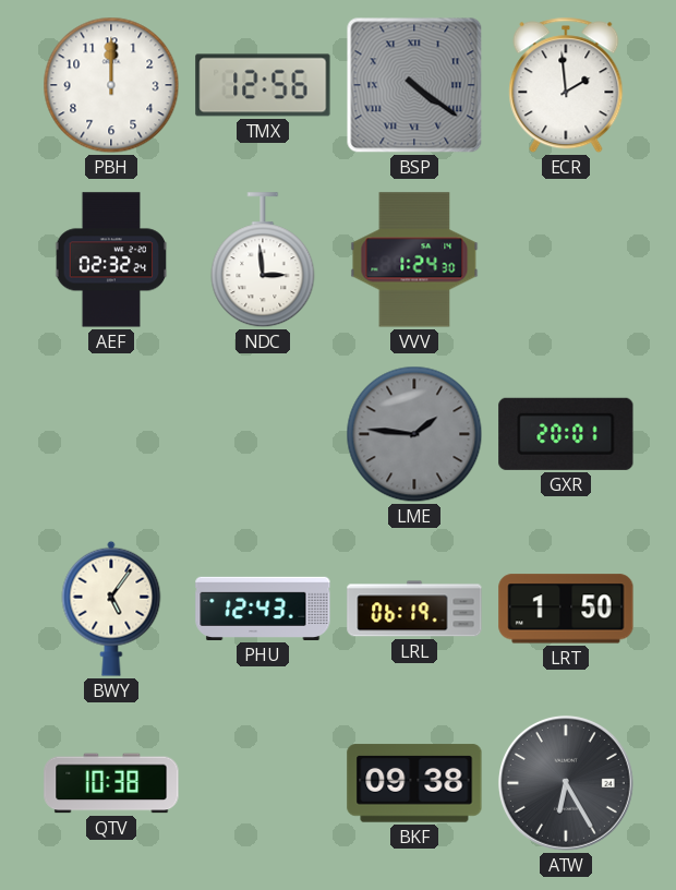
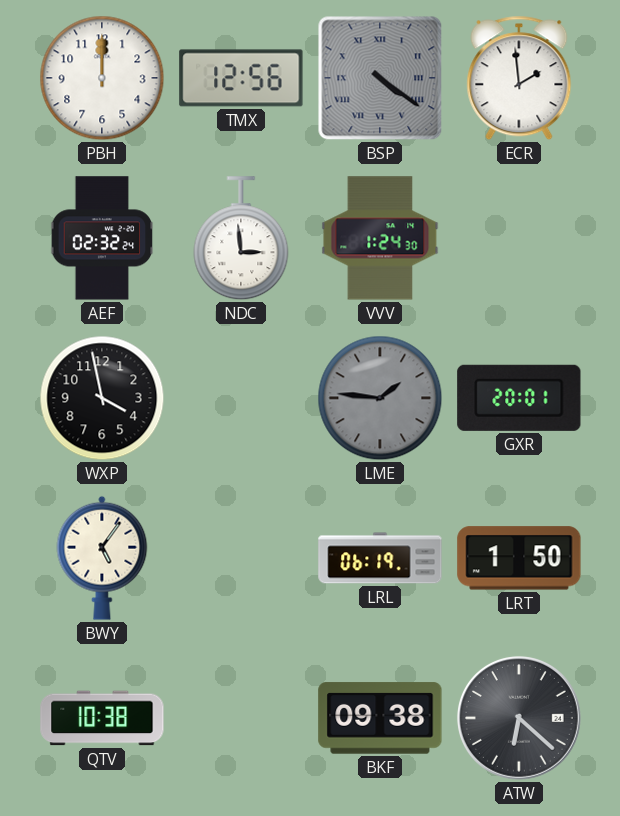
WXP: none -> 3:58
PHU: 12:43 -> none
ATW: 6:25 -> 6:22
